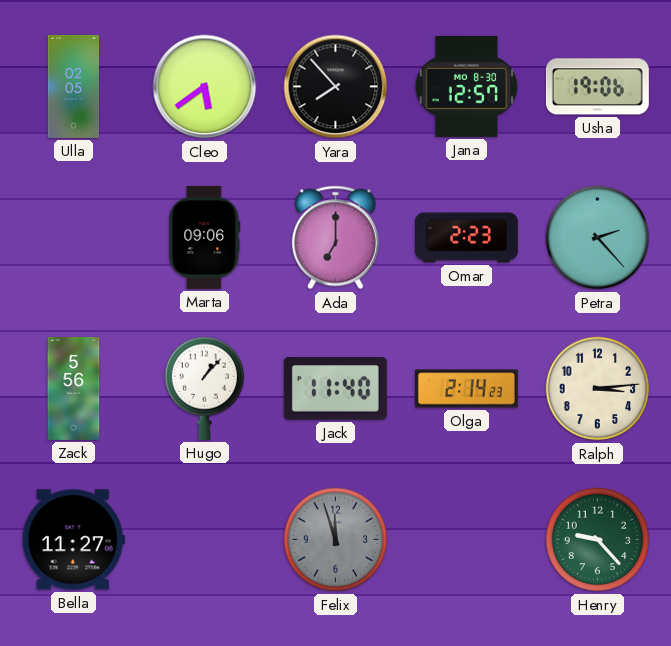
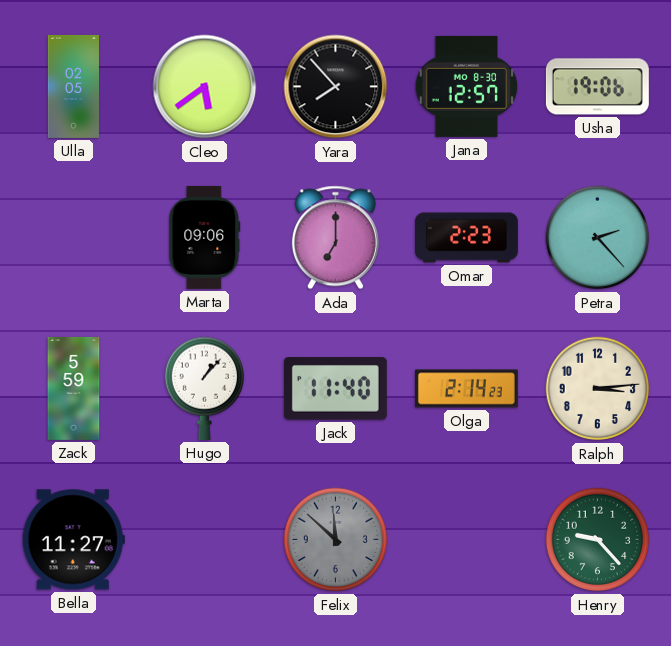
Zack: 5:56 -> 5:59
Felix: 11:57 -> 11:52
